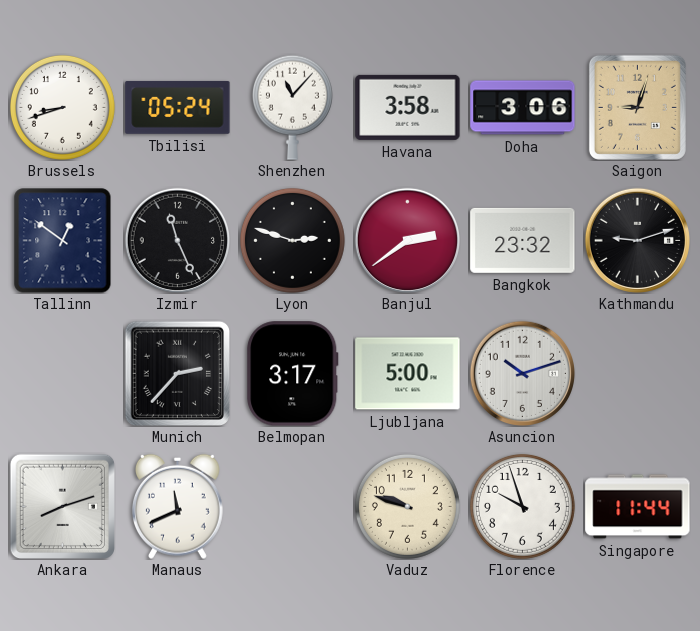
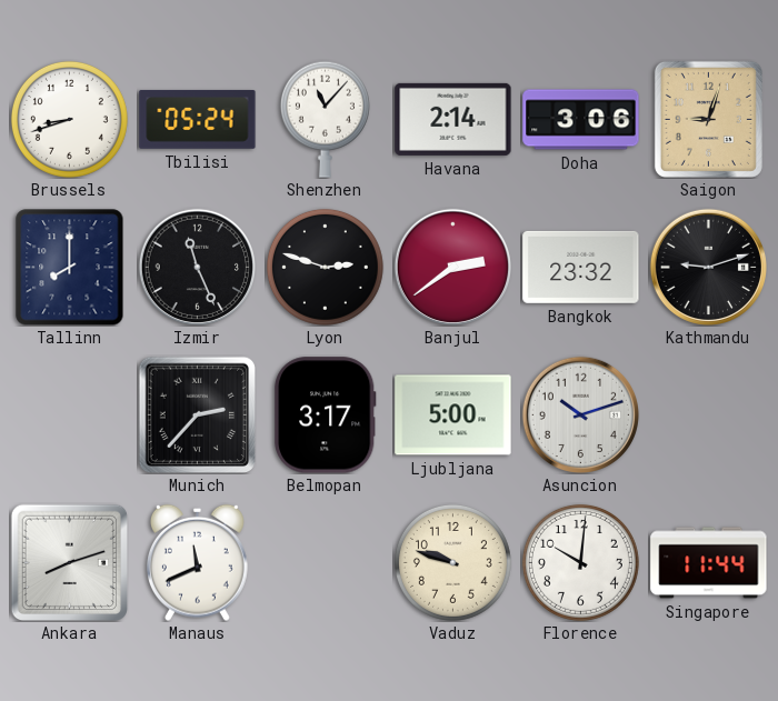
Havana: 3:58 -> 2:14
Tallinn: 12:51 -> 8:00
Florence: 9:57 -> 10:01
